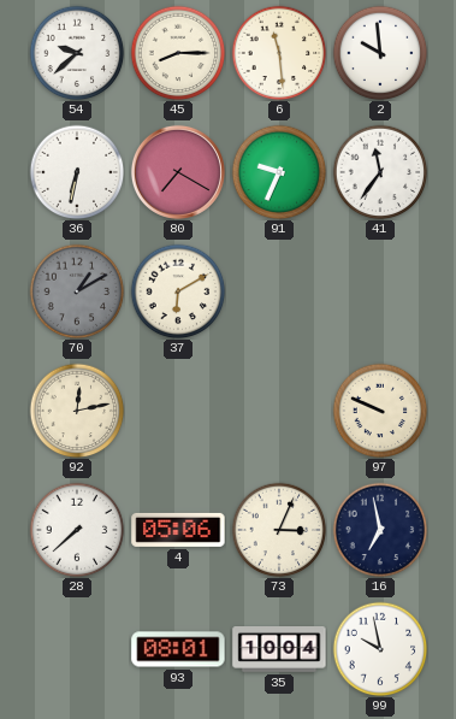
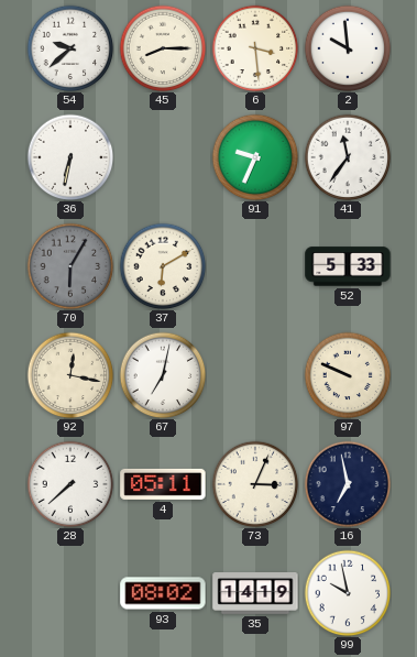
6: 11:29 -> 3:29
80: 7:20 -> none
70: 1:10 -> 6:05
52: none -> 5:33
92: 12:13 -> 12:17
67: none -> 7:02
4: 05:06 -> 05:11
93: 08:01 -> 08:02
35: 10:04 -> 14:19
